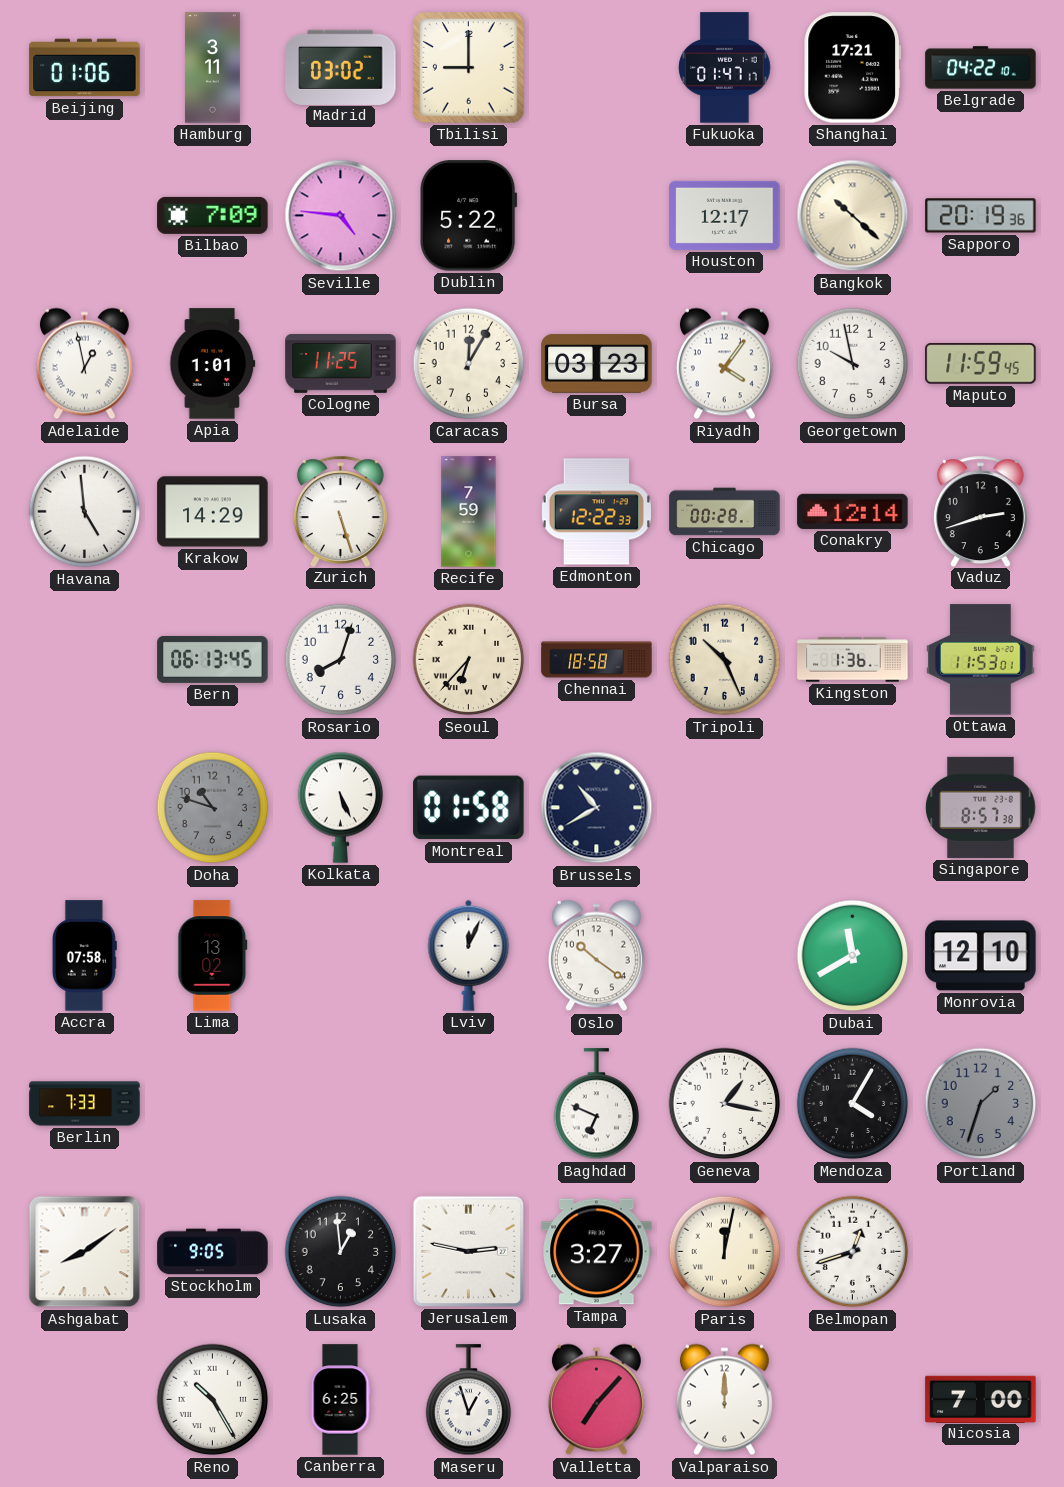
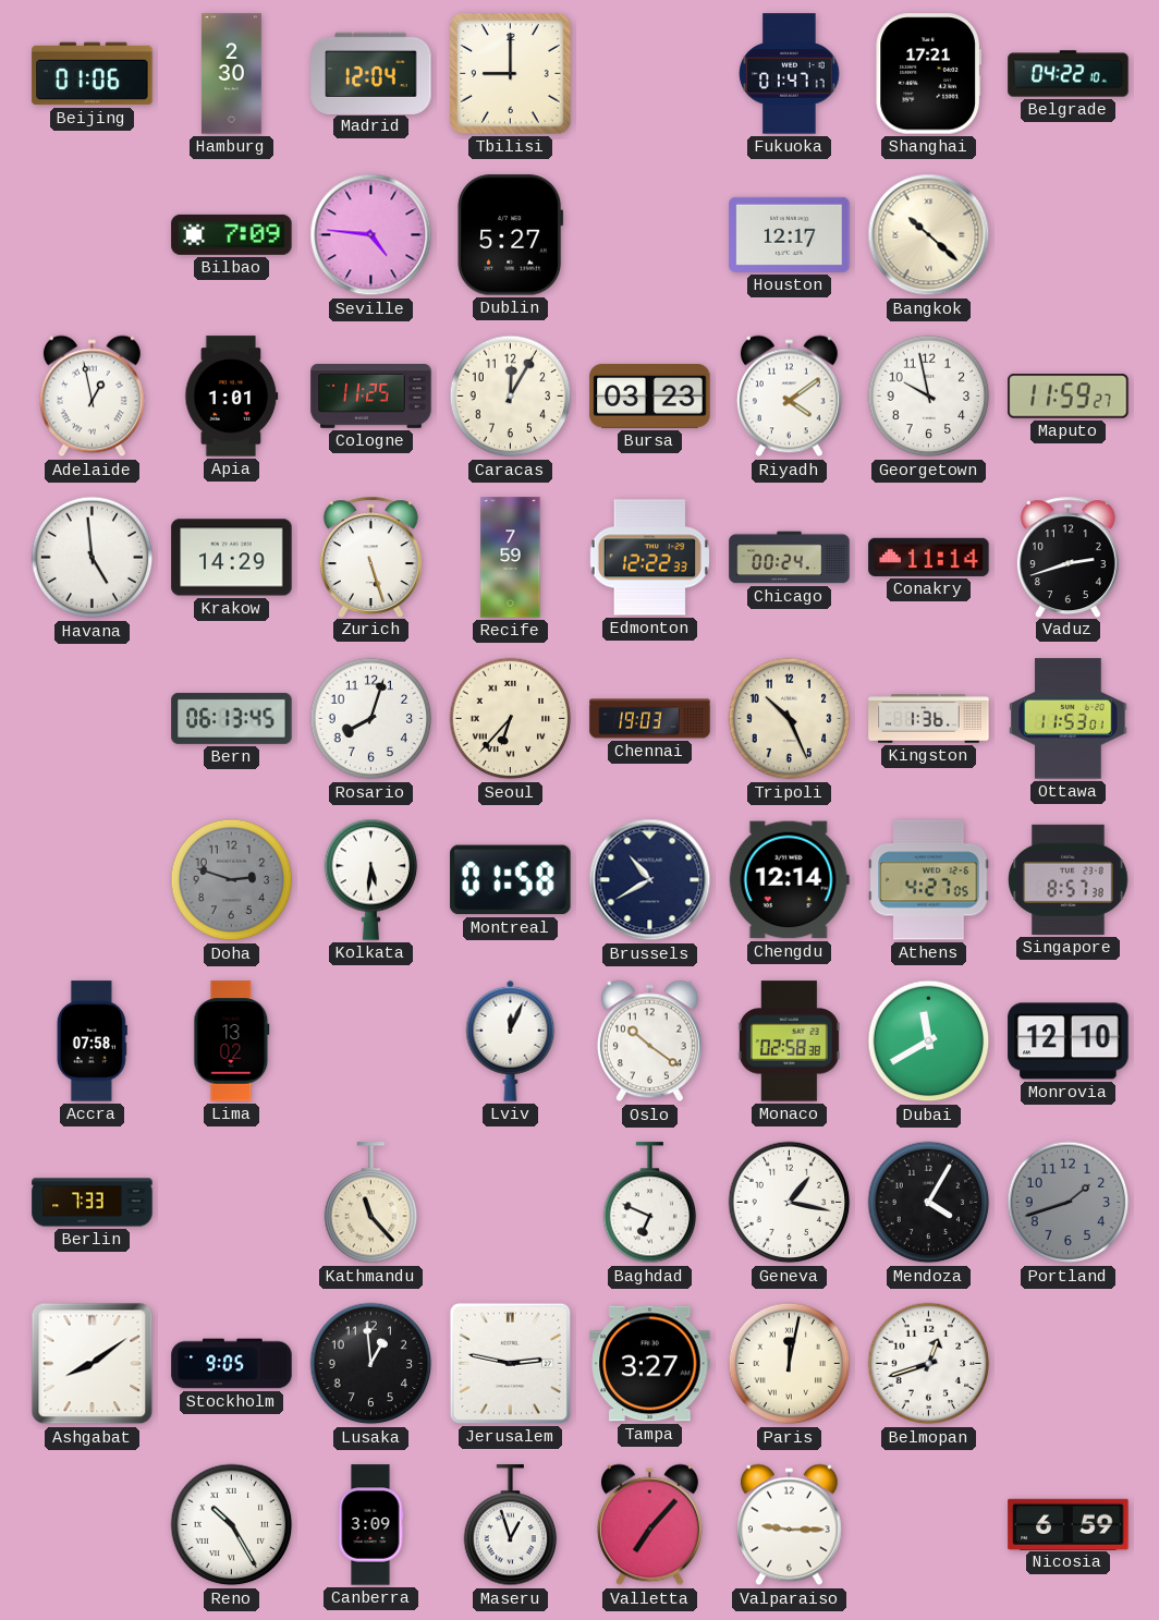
Hamburg: 3:11 -> 2:30
Madrid: 03:02 -> 12:04
Dublin: 5:22 -> 5:27
Sapporo: 20:19 -> none
Riyadh: 4:06 -> 4:09
Maputo: 11:59:45 -> 11:59:27
Chicago: 00:28 -> 00:24
Conakry: 12:14 -> 11:14
Chennai: 18:58 -> 19:03
Doha: 10:48 -> 2:48
Kolkata: 5:26 -> 5:31
Chengdu: none -> 12:14
Athens: none -> 4:27
Monaco: none -> 02:58
Kathmandu: none -> 11:23
Portland: 1:33 -> 1:42
Canberra: 6:25 -> 3:09
Valparaiso: 12:00 -> 9:15
Nicosia: 7:00 -> 6:59
